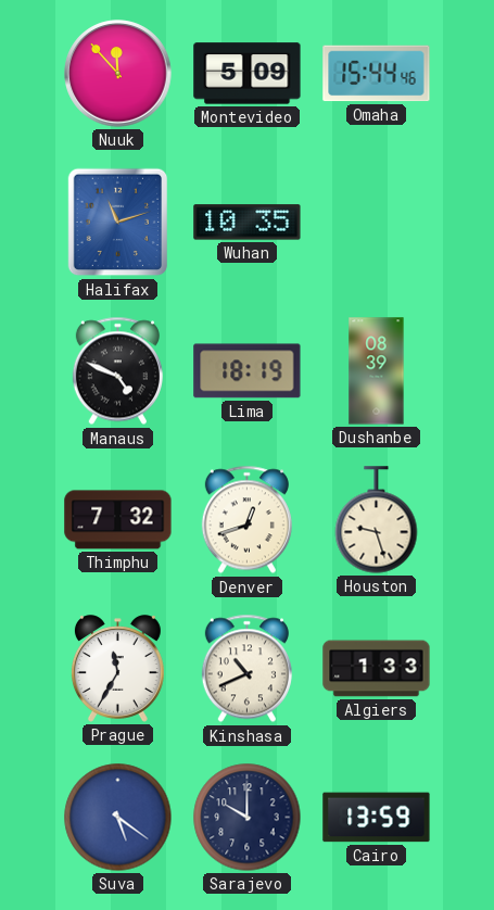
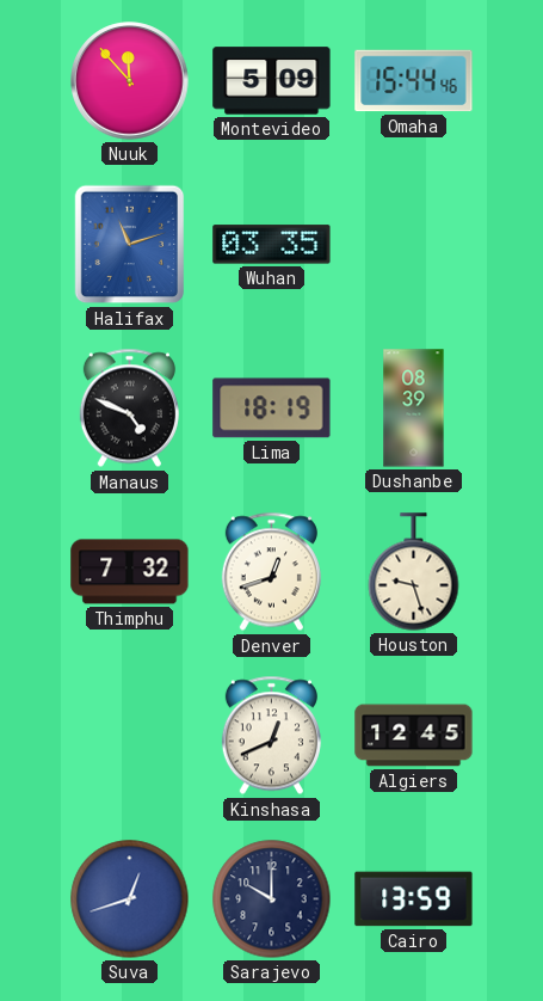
Wuhan: 10:35 -> 03:35
Prague: 11:35 -> none
Kinshasa: 10:41 -> 12:41
Algiers: 1:33 -> 12:45
Suva: 5:21 -> 12:42
